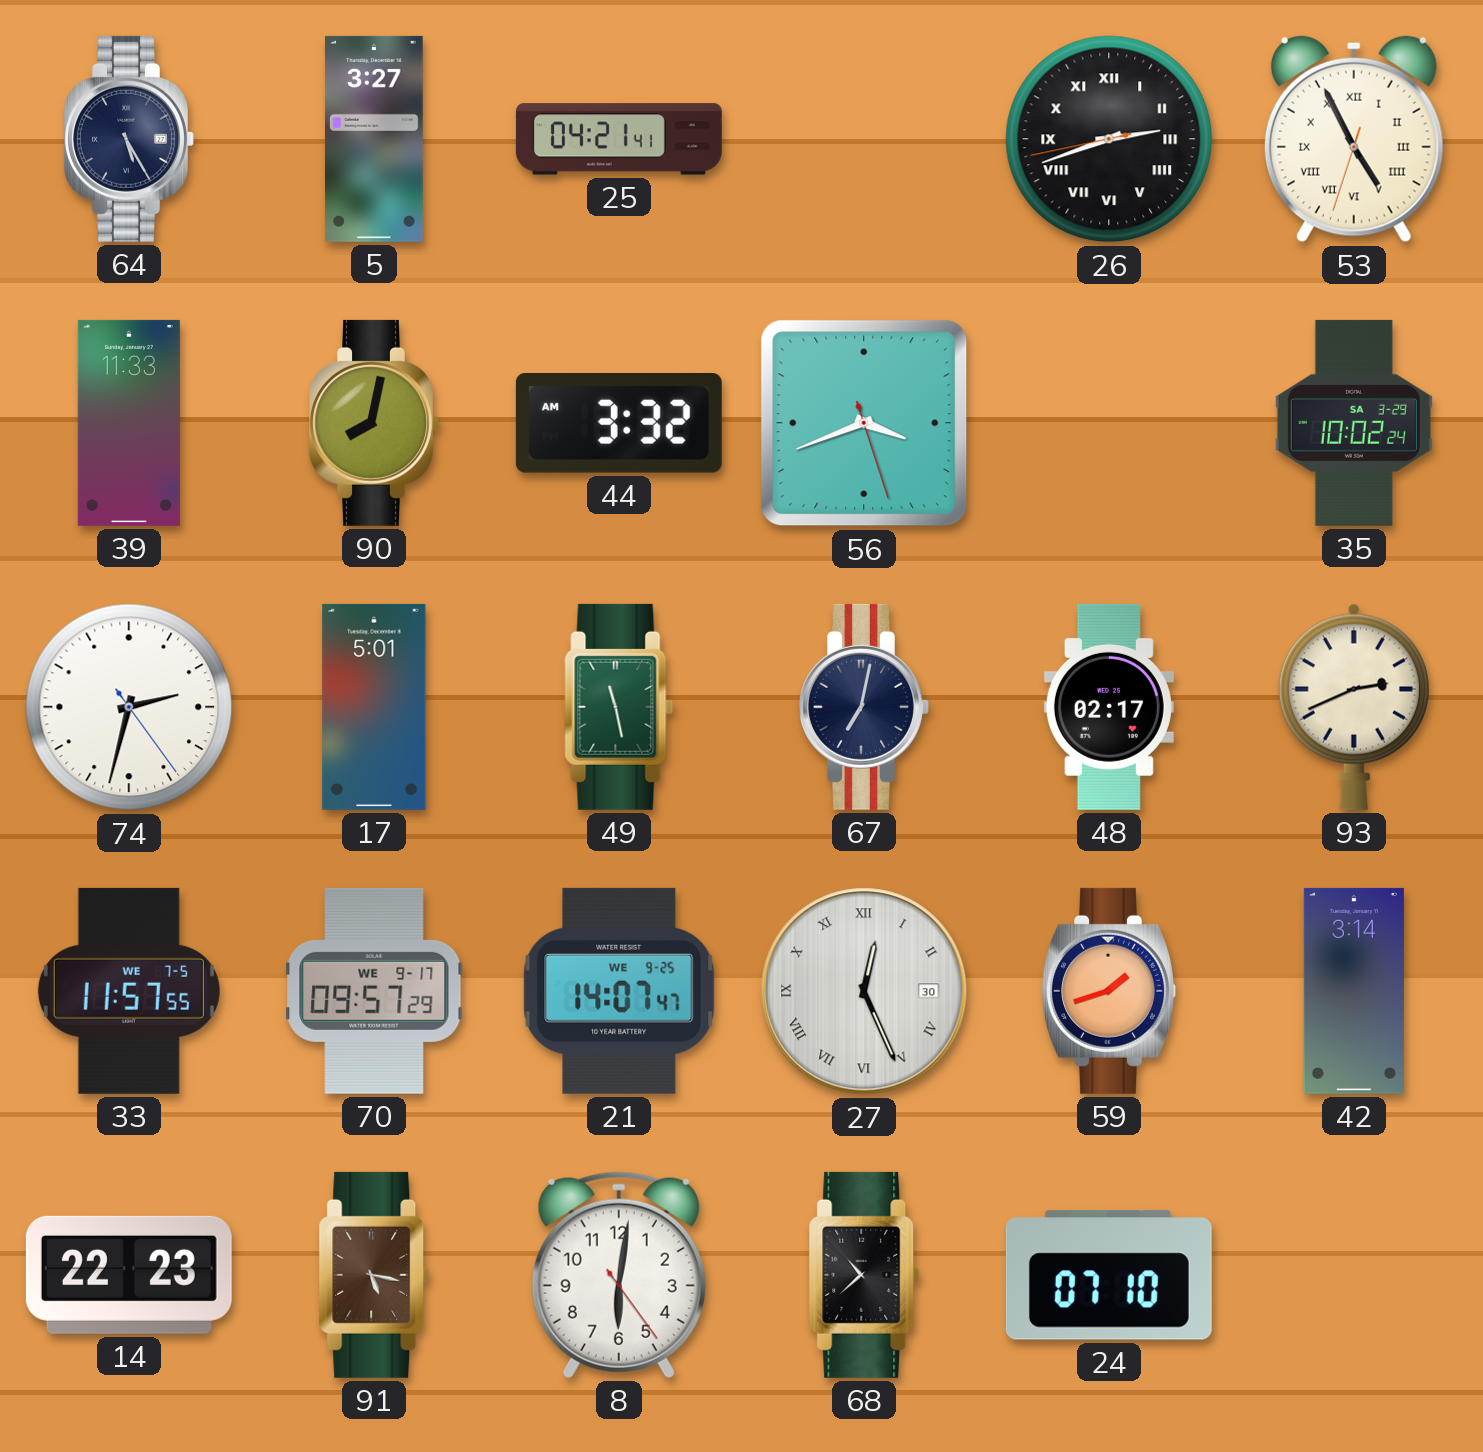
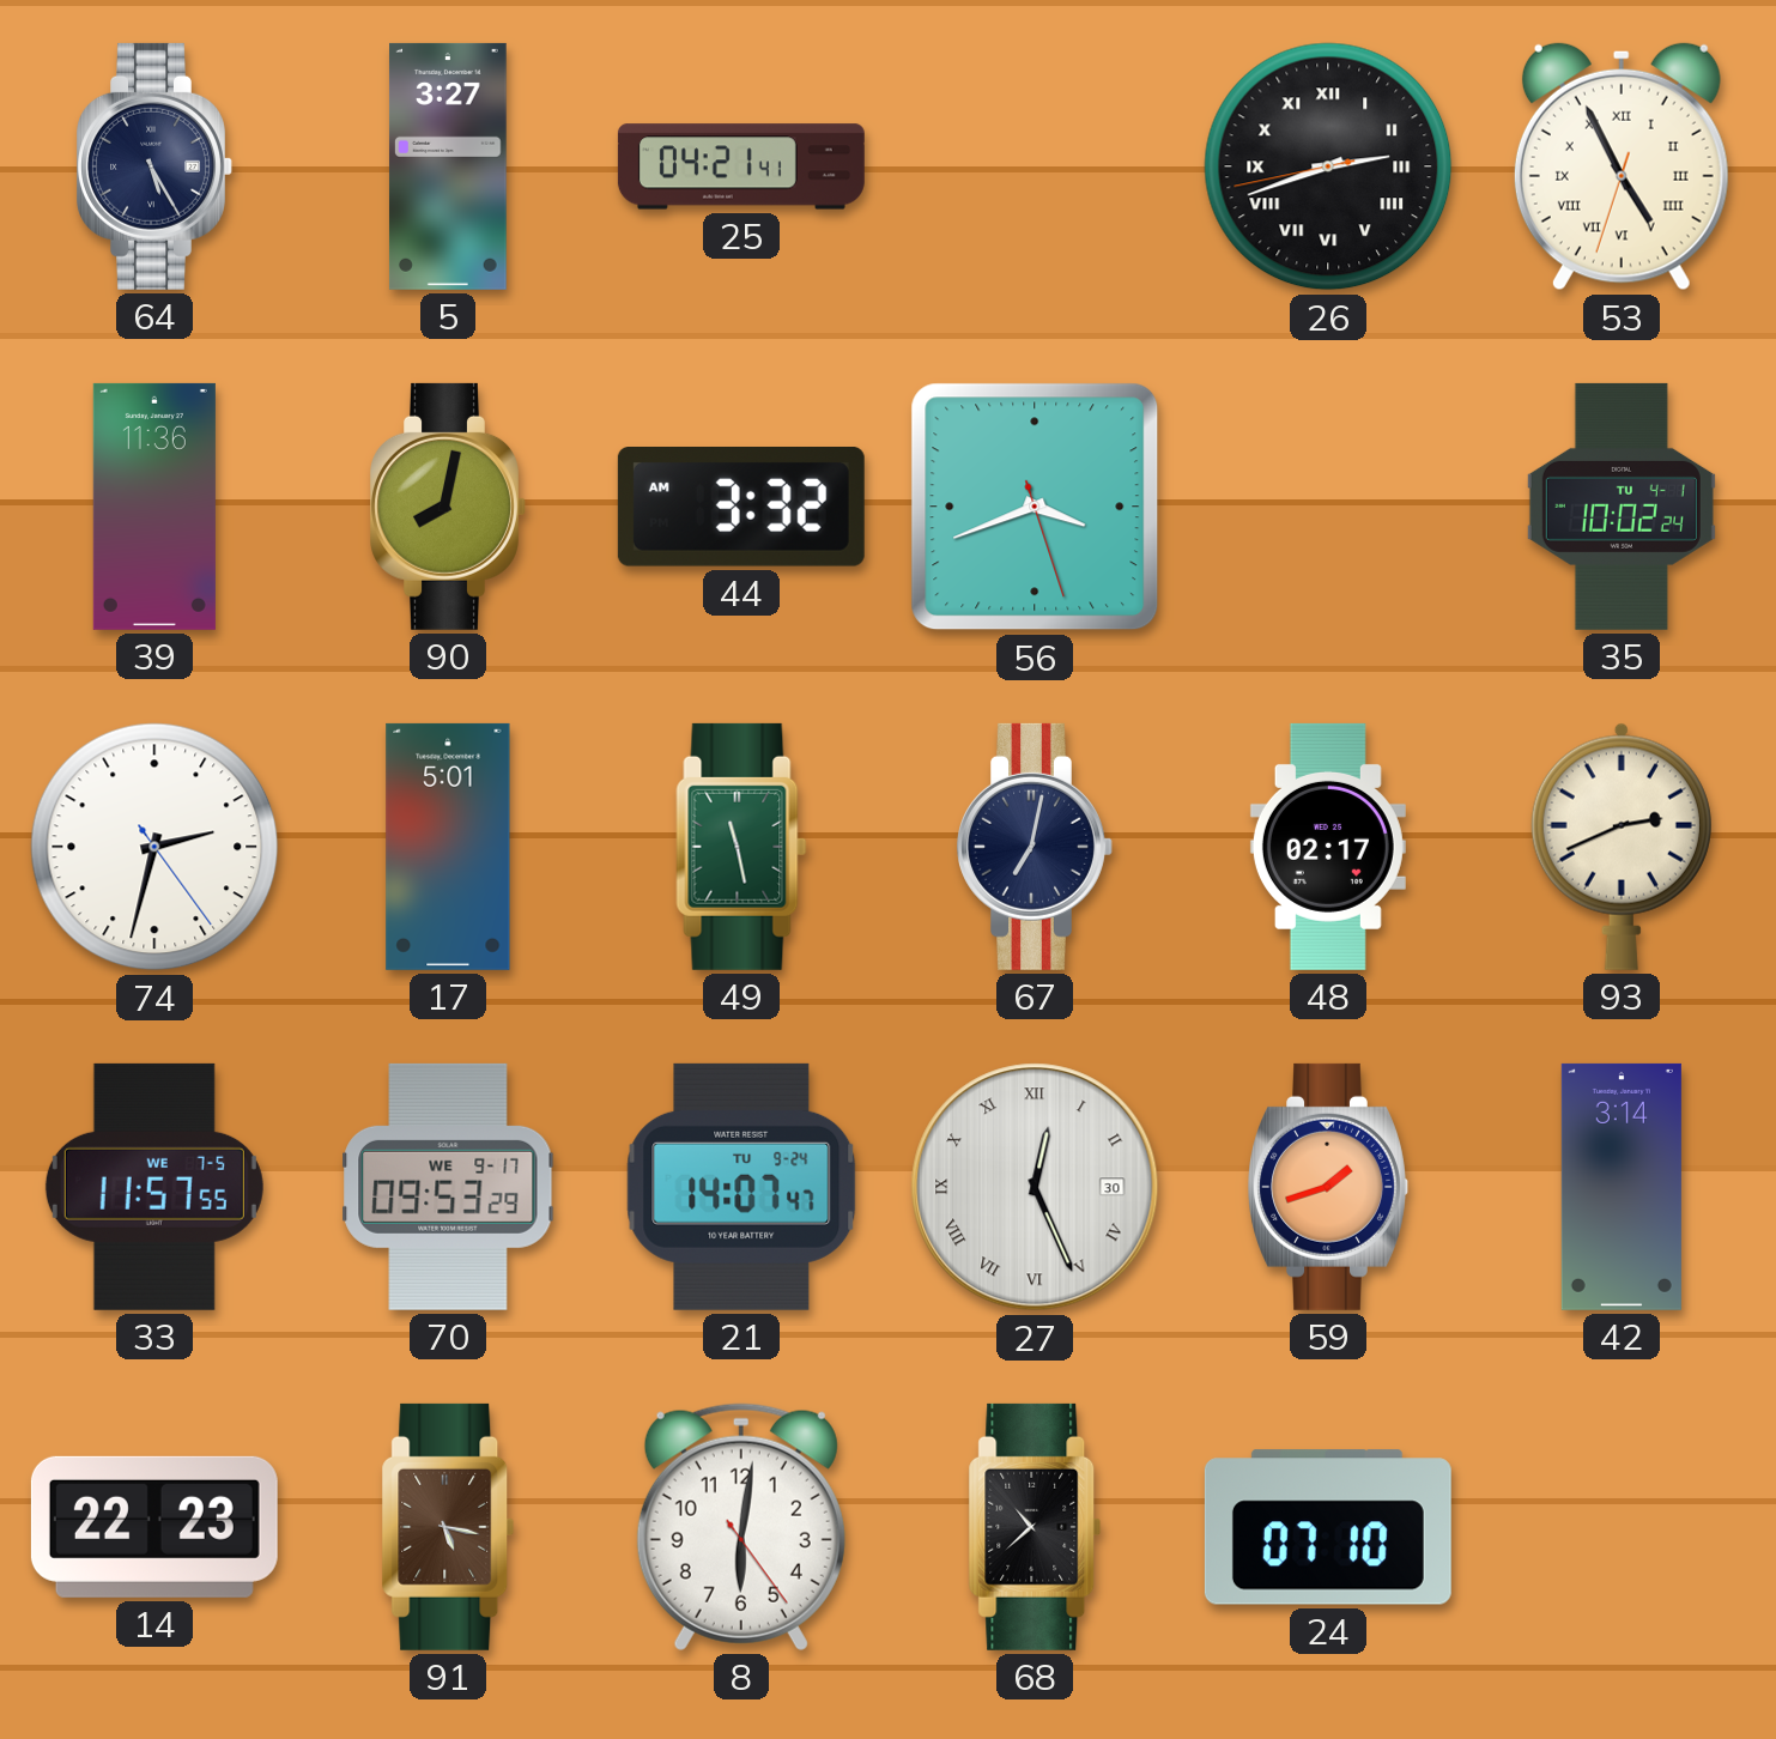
39: 11:33 -> 11:36
35 date: SA 3-29 -> TU 4-1
70: 09:57 -> 09:53
21 date: WE 9-25 -> TU 9-24
